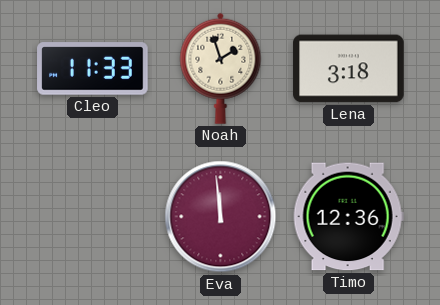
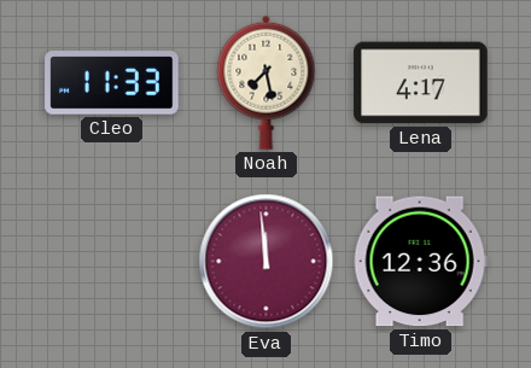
Noah: 1:57 -> 7:28
Lena: 3:18 -> 4:17
